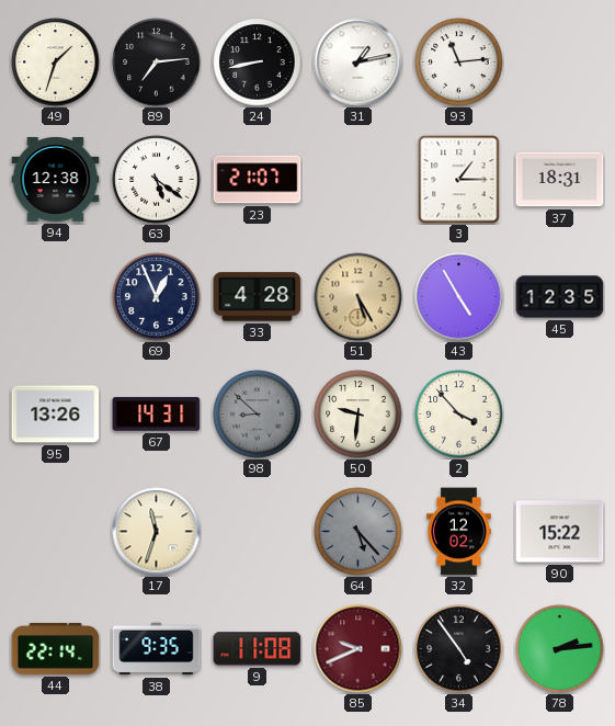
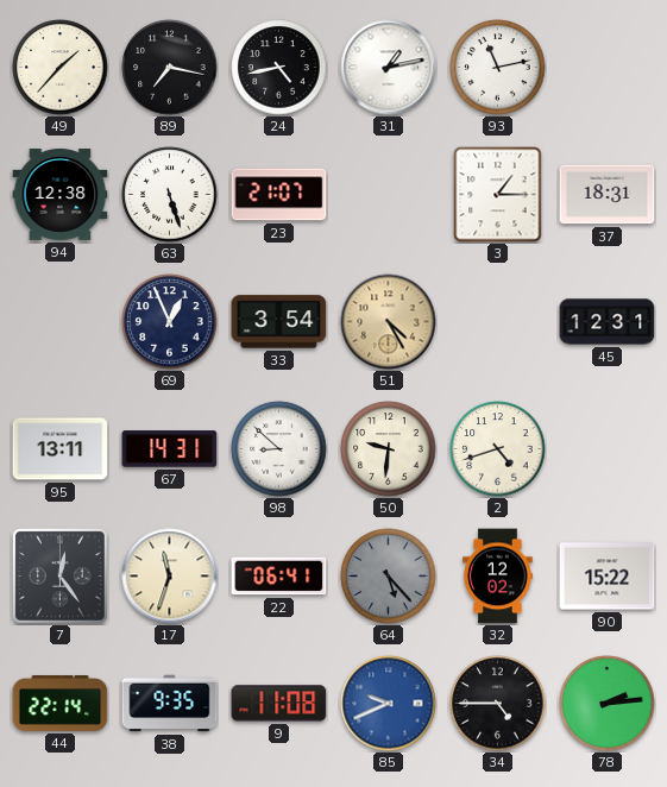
49: 1:33 -> 1:37
89: 7:14 -> 7:17
24: 8:43 -> 4:43
93: 11:14 -> 11:13
63: 5:21 -> 5:27
33: 4:28 -> 3:54
51: 5:25 -> 4:25
43: 4:55 -> none
45: 12:35 -> 12:31
95: 13:26 -> 13:11
98 dial: grey -> white
2: 3:53 -> 4:42
7: none -> 12:24
22: none -> 06:41
85 dial: burgundy -> blue
34: 4:54 -> 4:45
